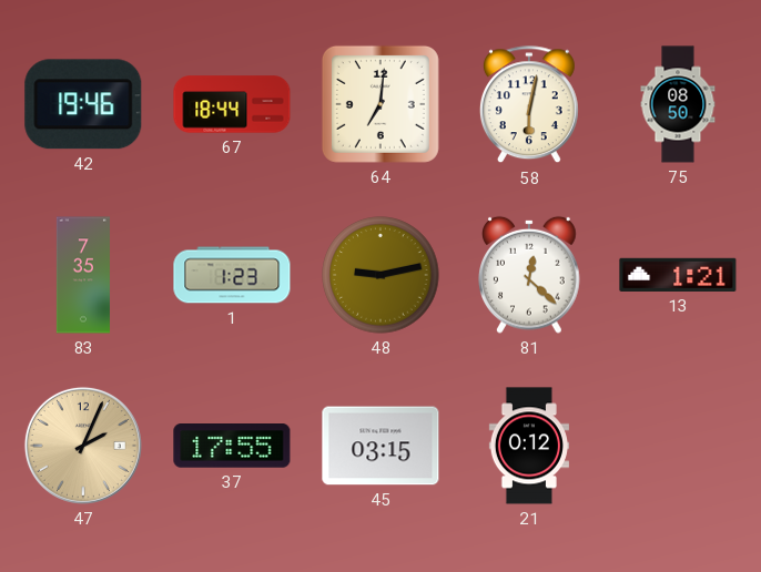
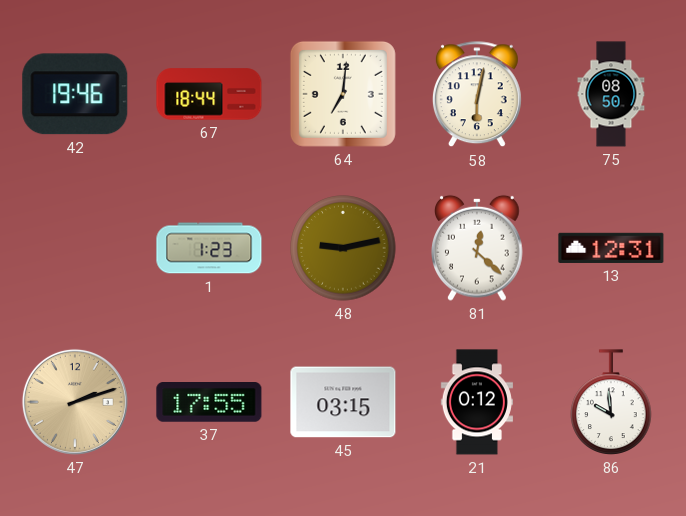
83: 7:35 -> none
13: 1:21 -> 12:31
47: 2:04 -> 2:12
86: none -> 9:59
